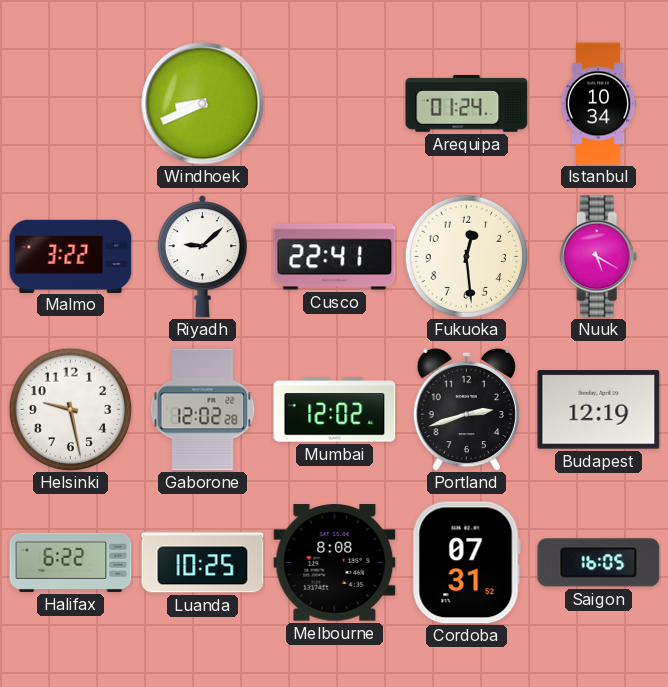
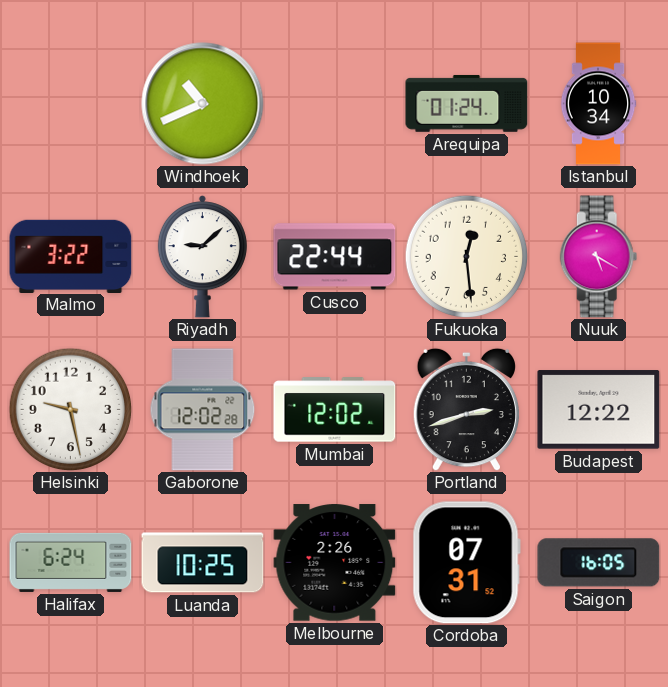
Windhoek: 8:41 -> 10:41
Cusco: 22:41 -> 22:44
Budapest: 12:19 -> 12:22
Halifax: 6:22 -> 6:24
Melbourne: 8:08 -> 2:26
